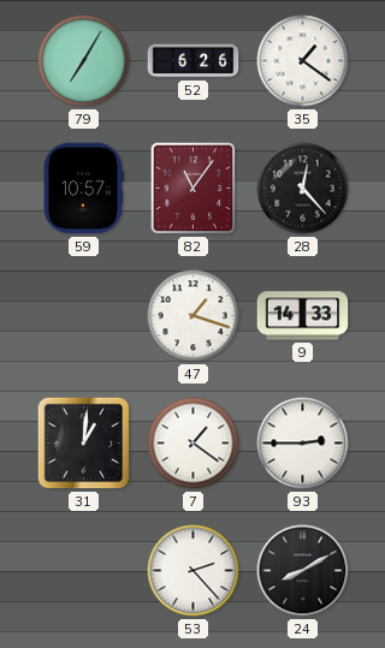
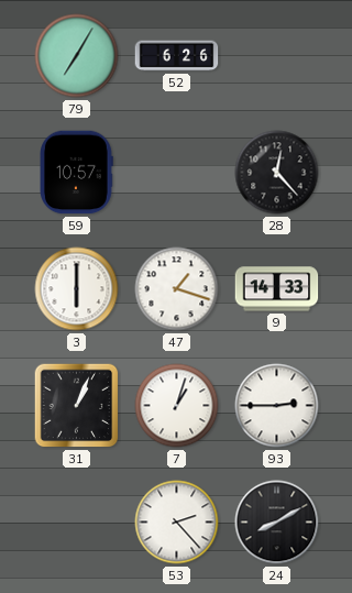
35: 1:21 -> none
82: 11:06 -> none
3: none -> 6:00
31: 1:01 -> 1:04
7: 1:21 -> 1:03
